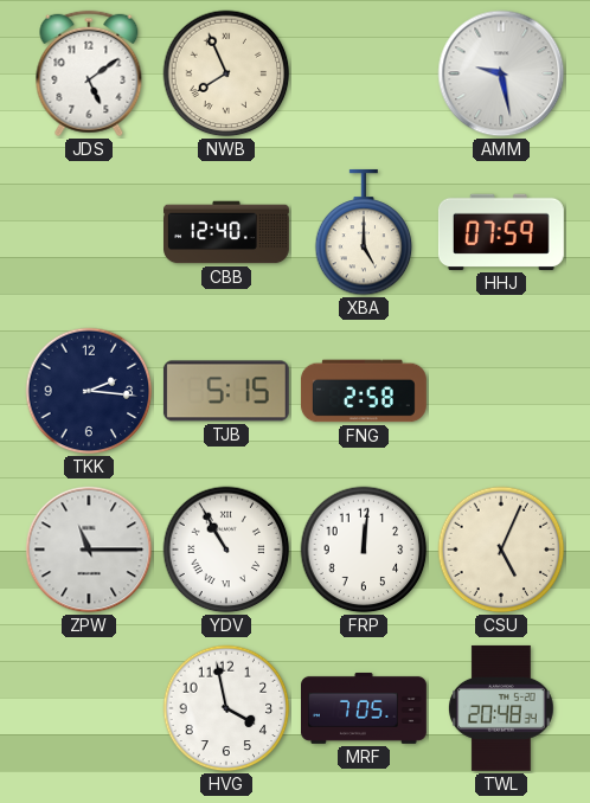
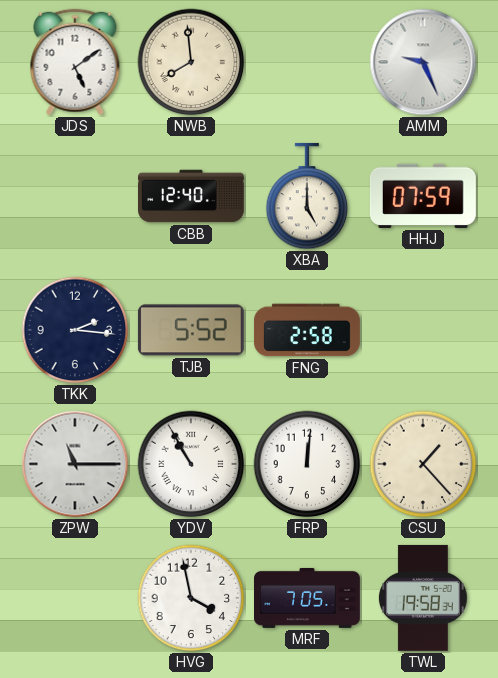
NWB: 7:56 -> 7:59
AMM: 9:28 -> 9:26
TJB: 5:15 -> 5:52
CSU: 5:04 -> 1:23
TWL: 20:48 -> 19:58
